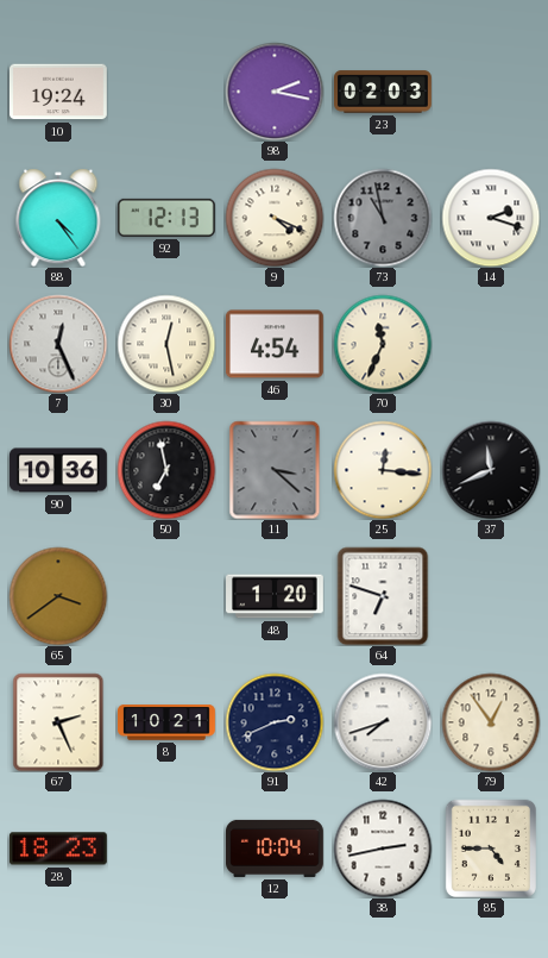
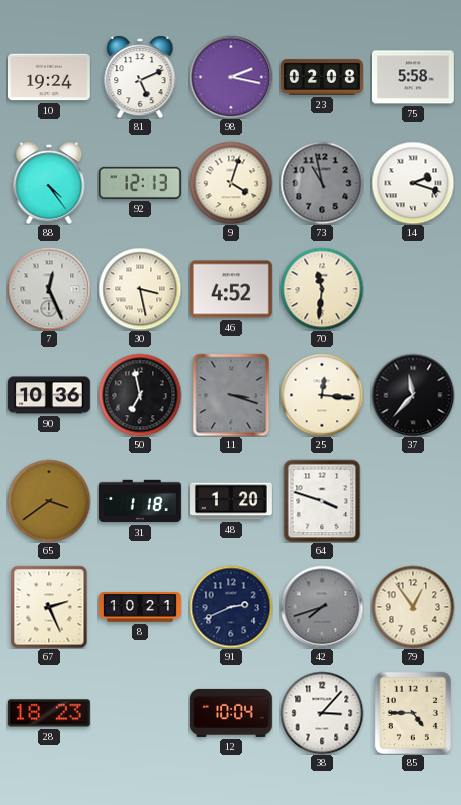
81: none -> 5:11
23: 02:03 -> 02:08
75: none -> 5:58
9: 4:19 -> 4:03
30: 12:28 -> 3:28
46: 4:54 -> 4:52
70: 11:34 -> 11:31
11: 3:22 -> 3:18
37: 11:41 -> 11:37
31: none -> 1:18
64: 6:48 -> 3:48
42 dial: white -> grey
38: 2:43 -> 3:07
